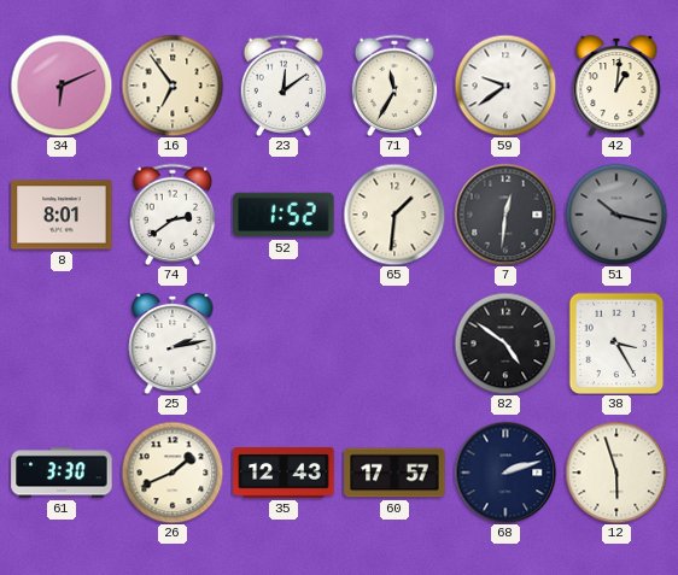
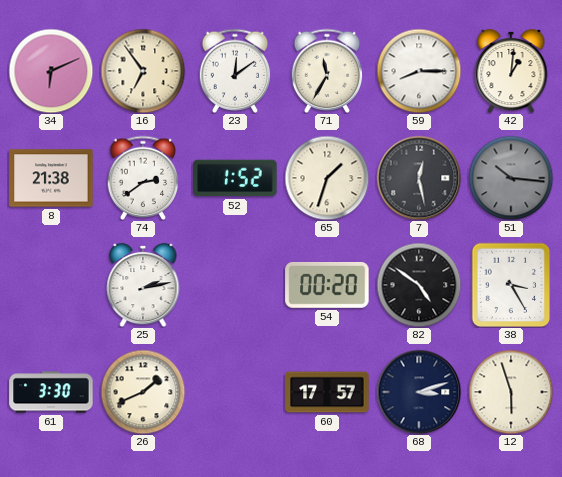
59: 9:39 -> 8:15
8: 8:01 -> 21:38
65: 1:31 -> 1:33
7: 12:31 -> 12:28
51: 10:17 -> 10:16
54: none -> 00:20
35: 12:43 -> none
68: 2:12 -> 3:12
